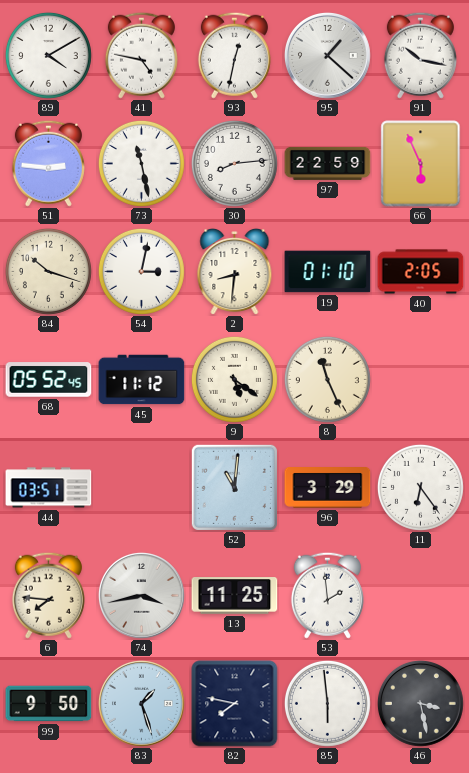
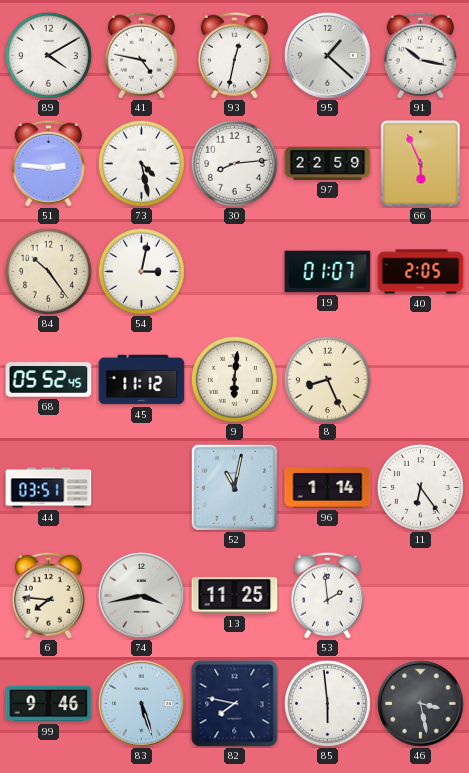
73: 11:28 -> 4:28
84: 10:18 -> 10:24
2: 8:31 -> none
19: 01:10 -> 01:07
9: 5:21 -> 6:01
8: 11:26 -> 8:26
52: 11:01 -> 11:02
96: 3:29 -> 1:14
99: 9:50 -> 9:46
83: 1:27 -> 5:27
